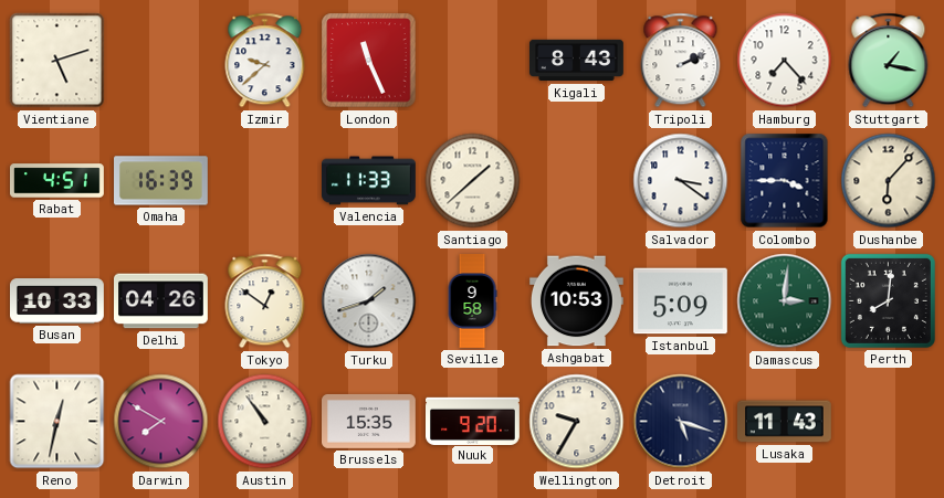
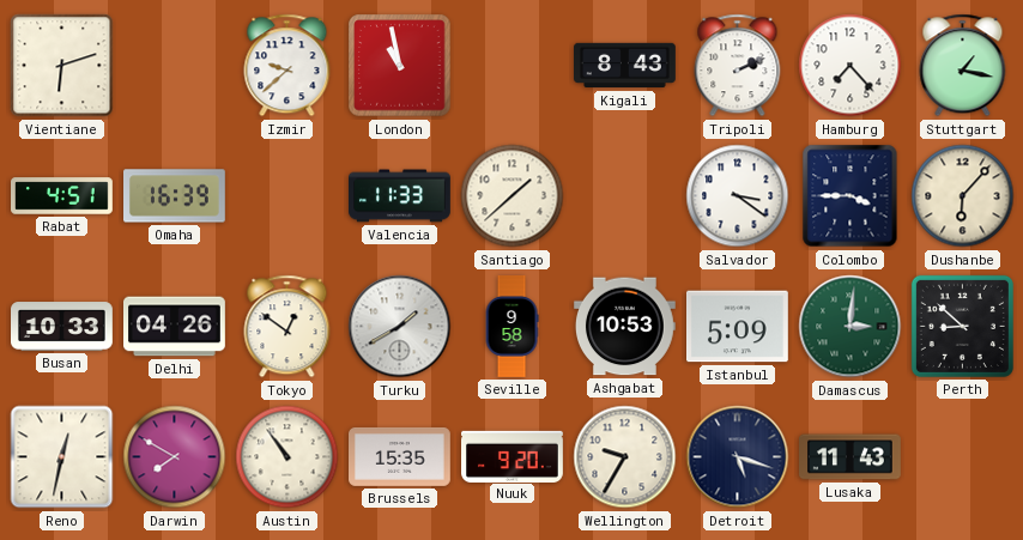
Vientiane: 5:12 -> 6:12
London: 11:26 -> 10:58
Turku: 1:42 -> 1:40
Perth: 8:01 -> 8:52
